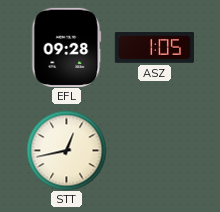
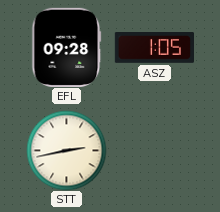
STT: 12:43 -> 2:43
